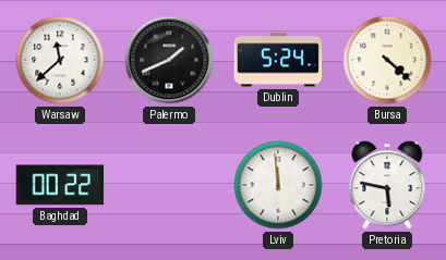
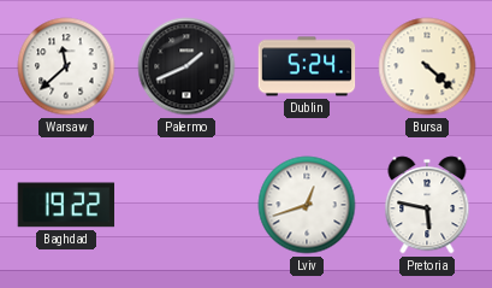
Baghdad: 00:22 -> 19:22
Lviv: 11:59 -> 12:42
